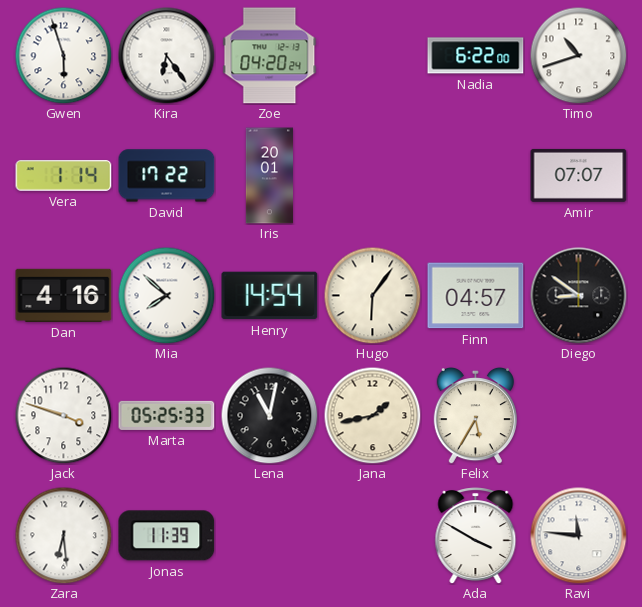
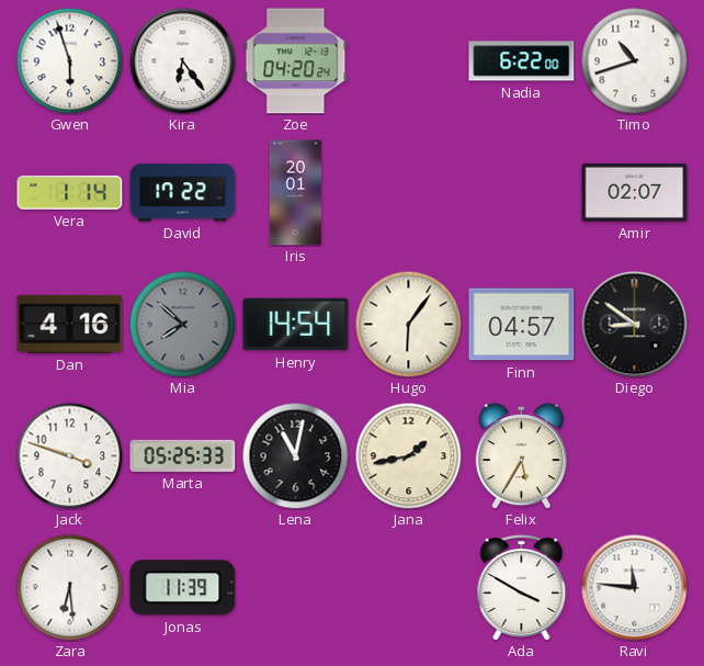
Amir: 07:07 -> 02:07
Mia dial: white -> grey
